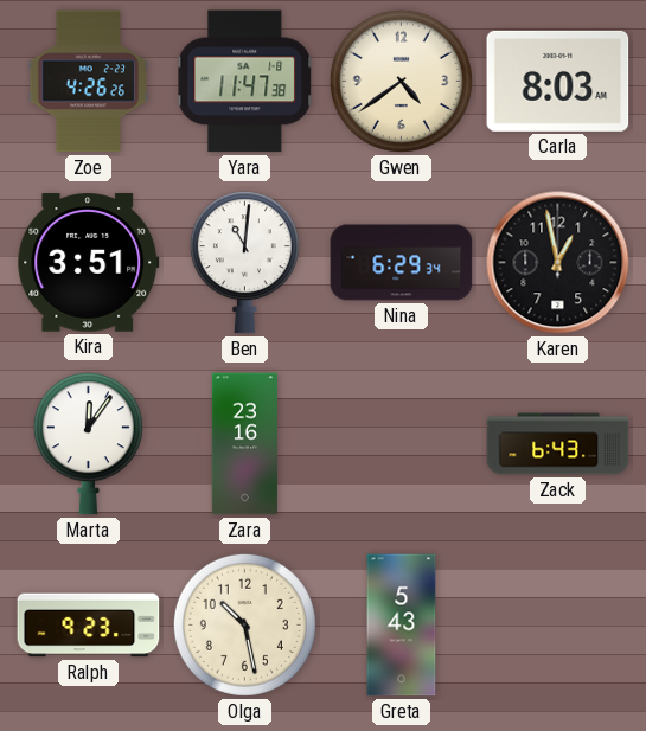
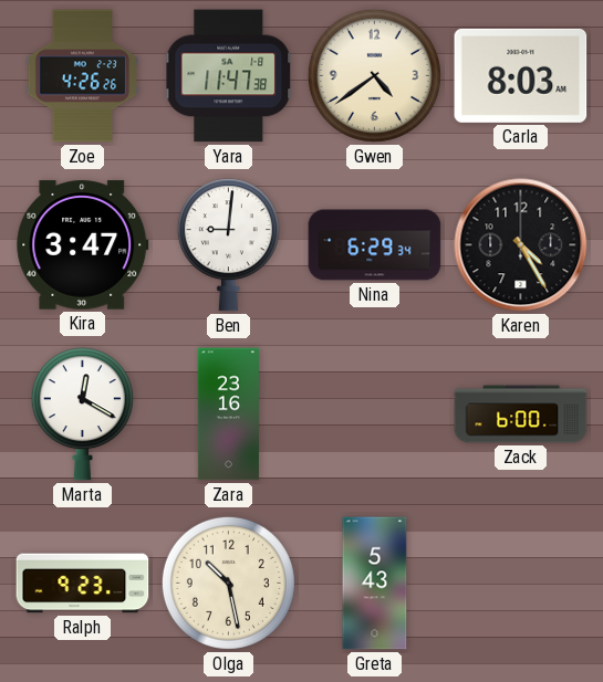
Kira: 3:51 -> 3:47
Ben: 11:01 -> 9:01
Karen: 12:58 -> 4:25
Marta: 12:06 -> 12:20
Zack: 6:43 -> 6:00
